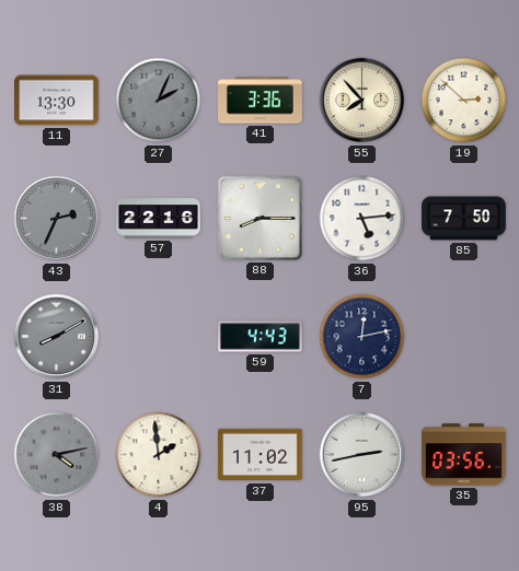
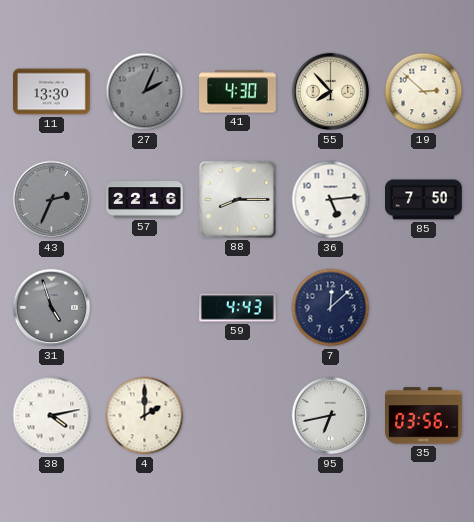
41: 3:36 -> 4:30
31: 8:10 -> 4:57
7: 12:13 -> 12:08
38 dial: grey -> white
4: 1:59 -> 2:00
37: 11:02 -> none
95: 2:43 -> 6:43
